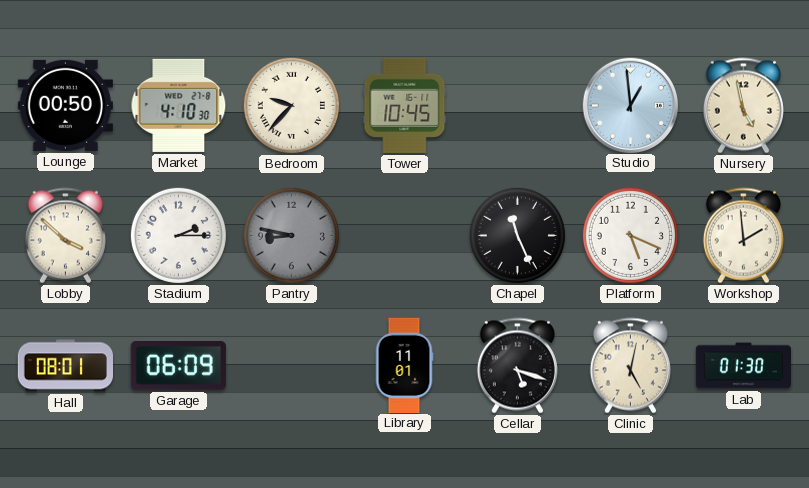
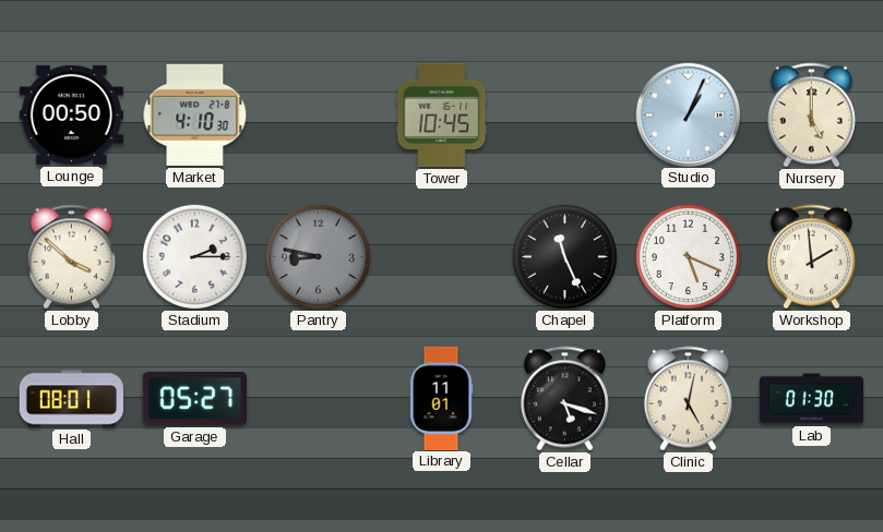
Bedroom: 9:37 -> none
Studio: 12:59 -> 1:04
Nursery: 4:58 -> 5:00
Garage: 06:09 -> 05:27
